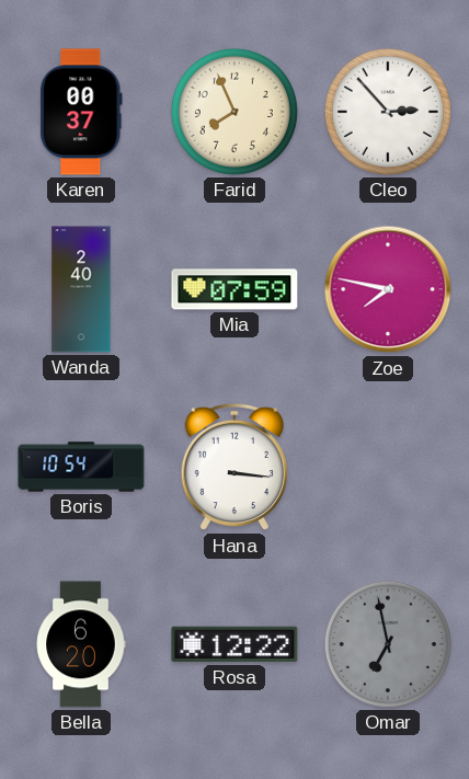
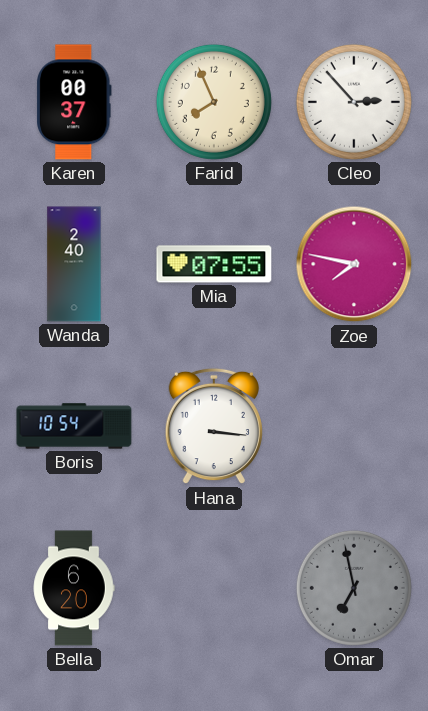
Mia: 07:59 -> 07:55
Rosa: 12:22 -> none
